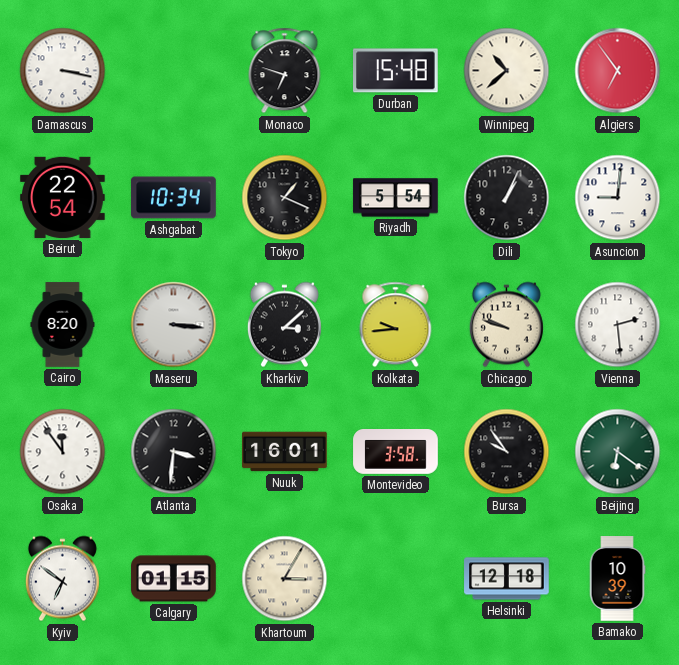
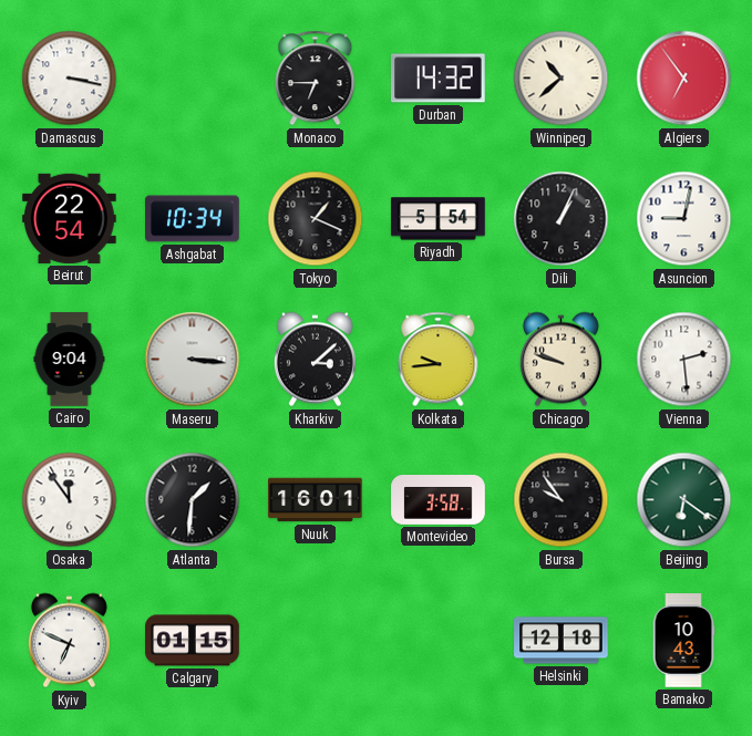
Monaco: 6:48 -> 6:45
Durban: 15:48 -> 14:32
Asuncion: 9:01 -> 9:02
Cairo: 8:20 -> 9:04
Atlanta: 3:31 -> 1:31
Kyiv: 6:51 -> 6:49
Khartoum: 3:05 -> none
Bamako: 10:39 -> 10:43
